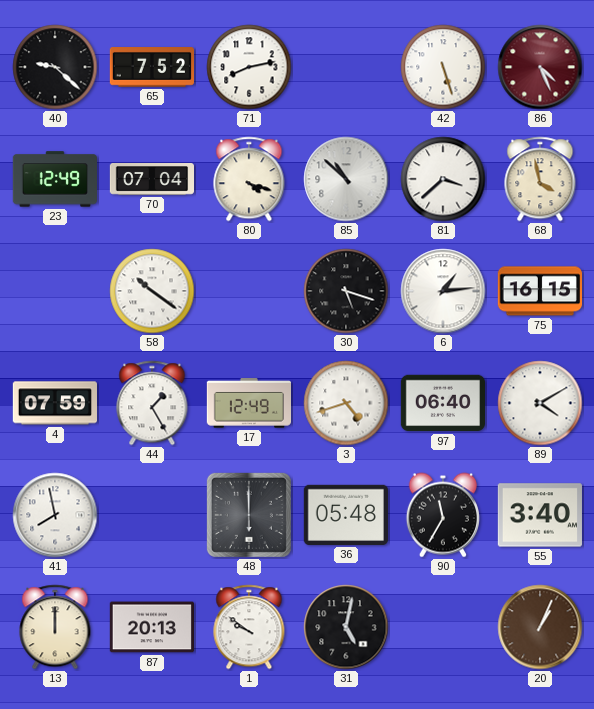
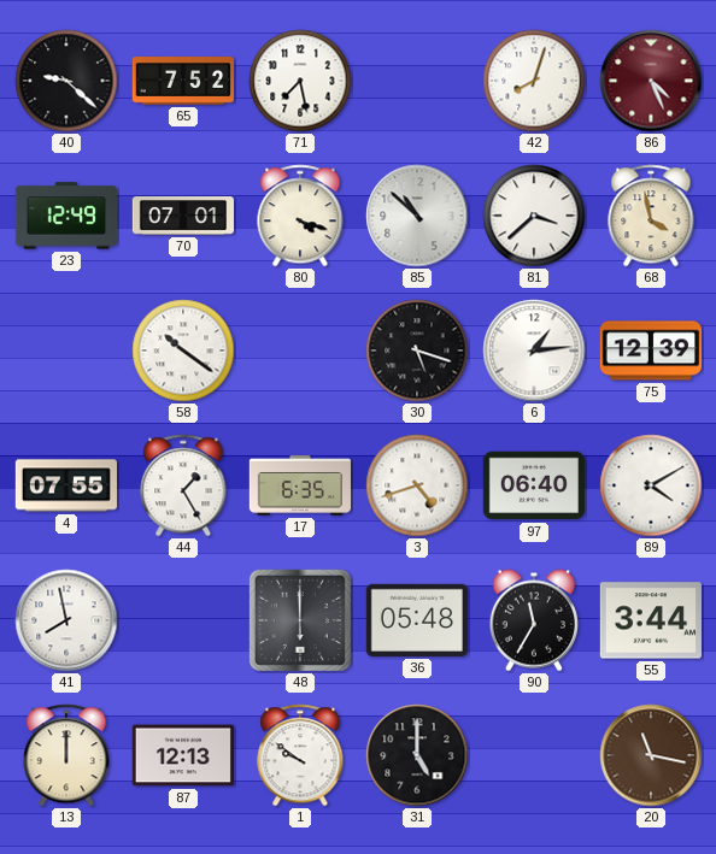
71: 8:13 -> 7:28
42: 5:27 -> 8:03
70: 07:04 -> 07:01
75: 16:15 -> 12:39
4: 07:59 -> 07:55
17: 12:49 -> 6:35
55: 3:40 -> 3:44
87: 20:13 -> 12:13
31: 5:02 -> 5:00
20: 1:04 -> 11:17
